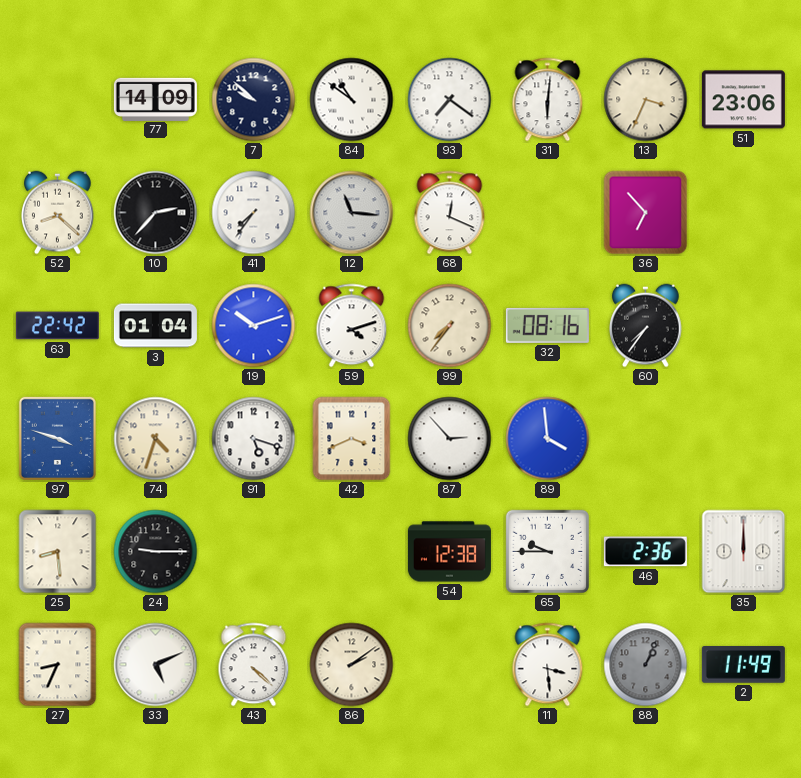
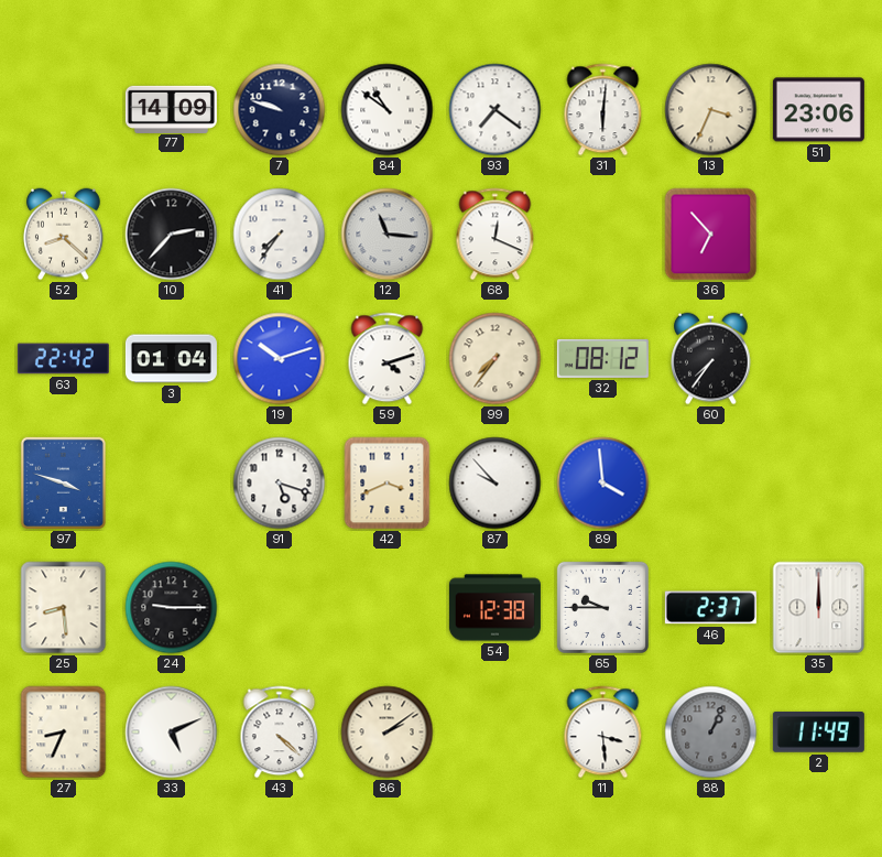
7: 9:52 -> 9:48
32: 08:16 -> 08:12
74: 4:33 -> none
87: 2:53 -> 9:53
46: 2:36 -> 2:37
